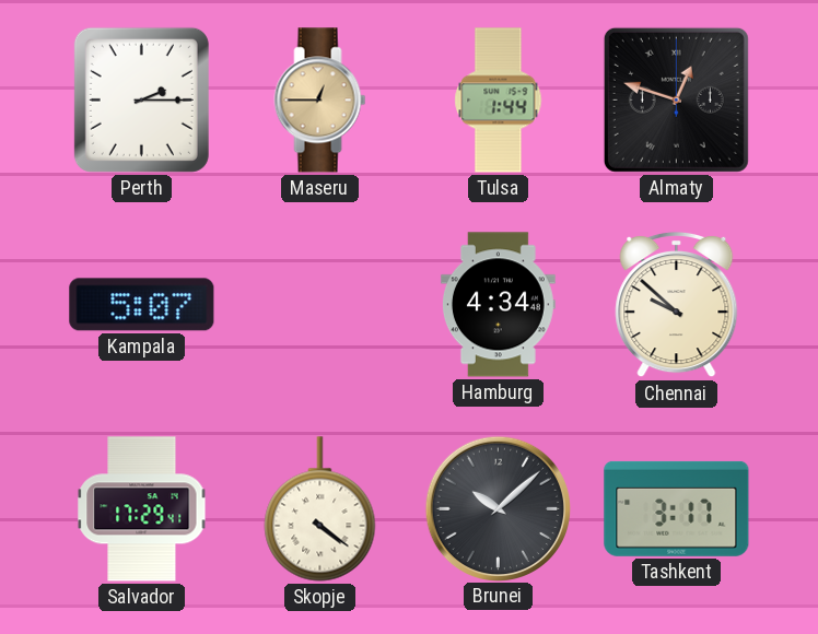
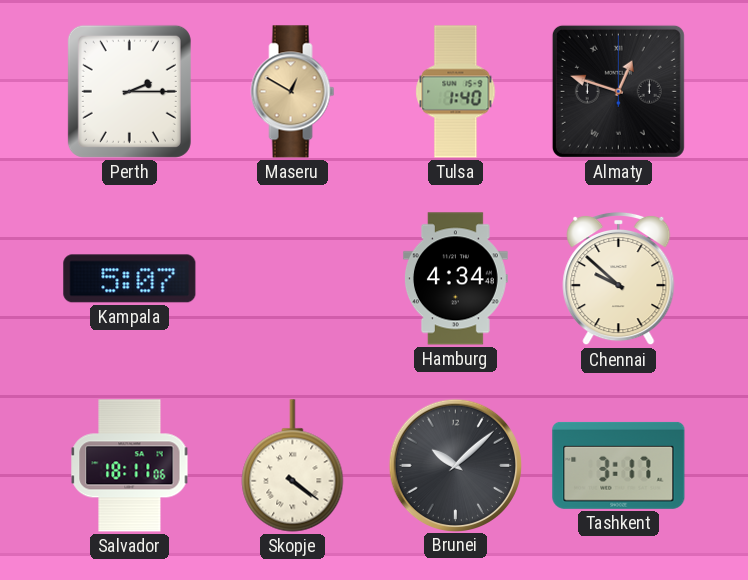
Maseru: 12:45 -> 12:50
Tulsa: 1:44 -> 1:40
Salvador: 17:29 -> 18:11
